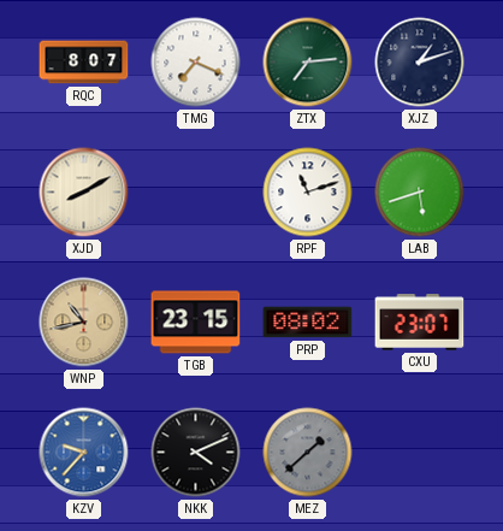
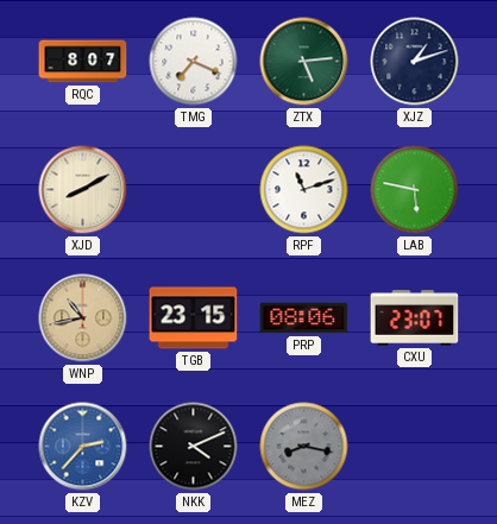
ZTX: 7:14 -> 5:14
LAB: 5:42 -> 5:47
PRP: 08:02 -> 08:06
KZV: 9:37 -> 2:37
MEZ: 1:38 -> 8:17
